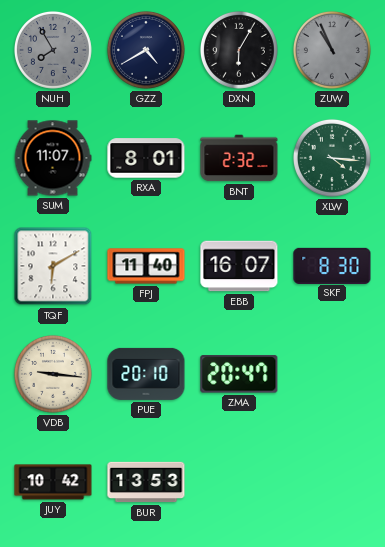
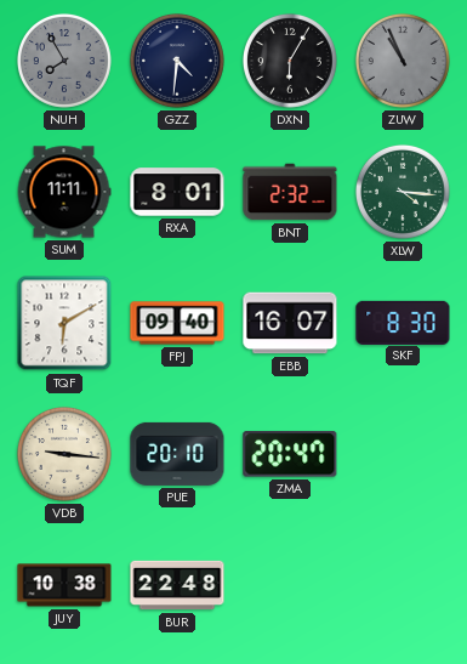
GZZ: 4:40 -> 4:31
SUM: 11:07 -> 11:11
FPJ: 11:40 -> 09:40
JUY: 10:42 -> 10:38
BUR: 13:53 -> 22:48
